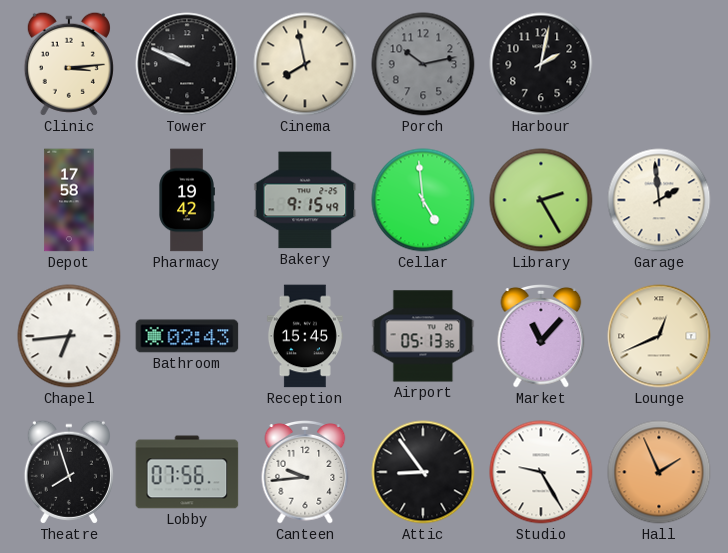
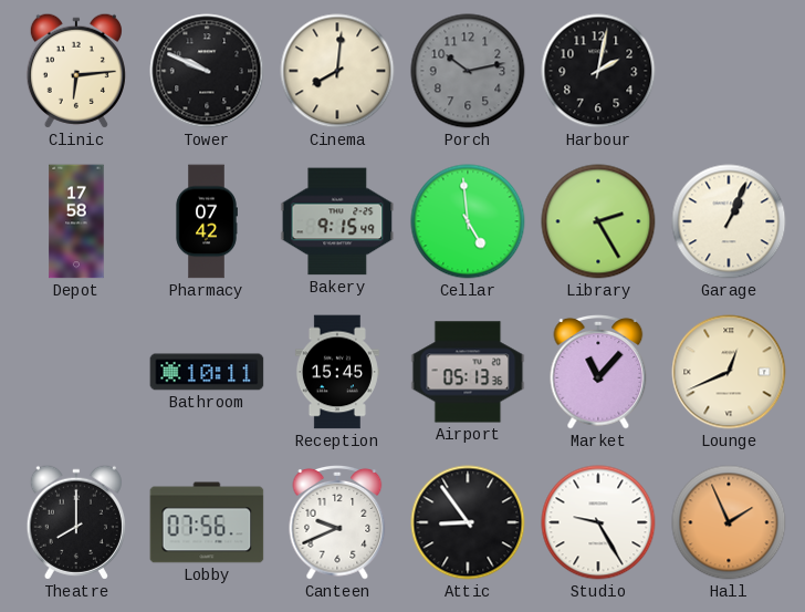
Clinic: 3:14 -> 6:14
Cinema: 7:58 -> 8:01
Pharmacy: 19:42 -> 07:42
Garage: 1:59 -> 1:04
Chapel: 6:44 -> none
Bathroom: 02:43 -> 10:11
Theatre: 7:57 -> 8:00
Canteen: 9:44 -> 9:41
